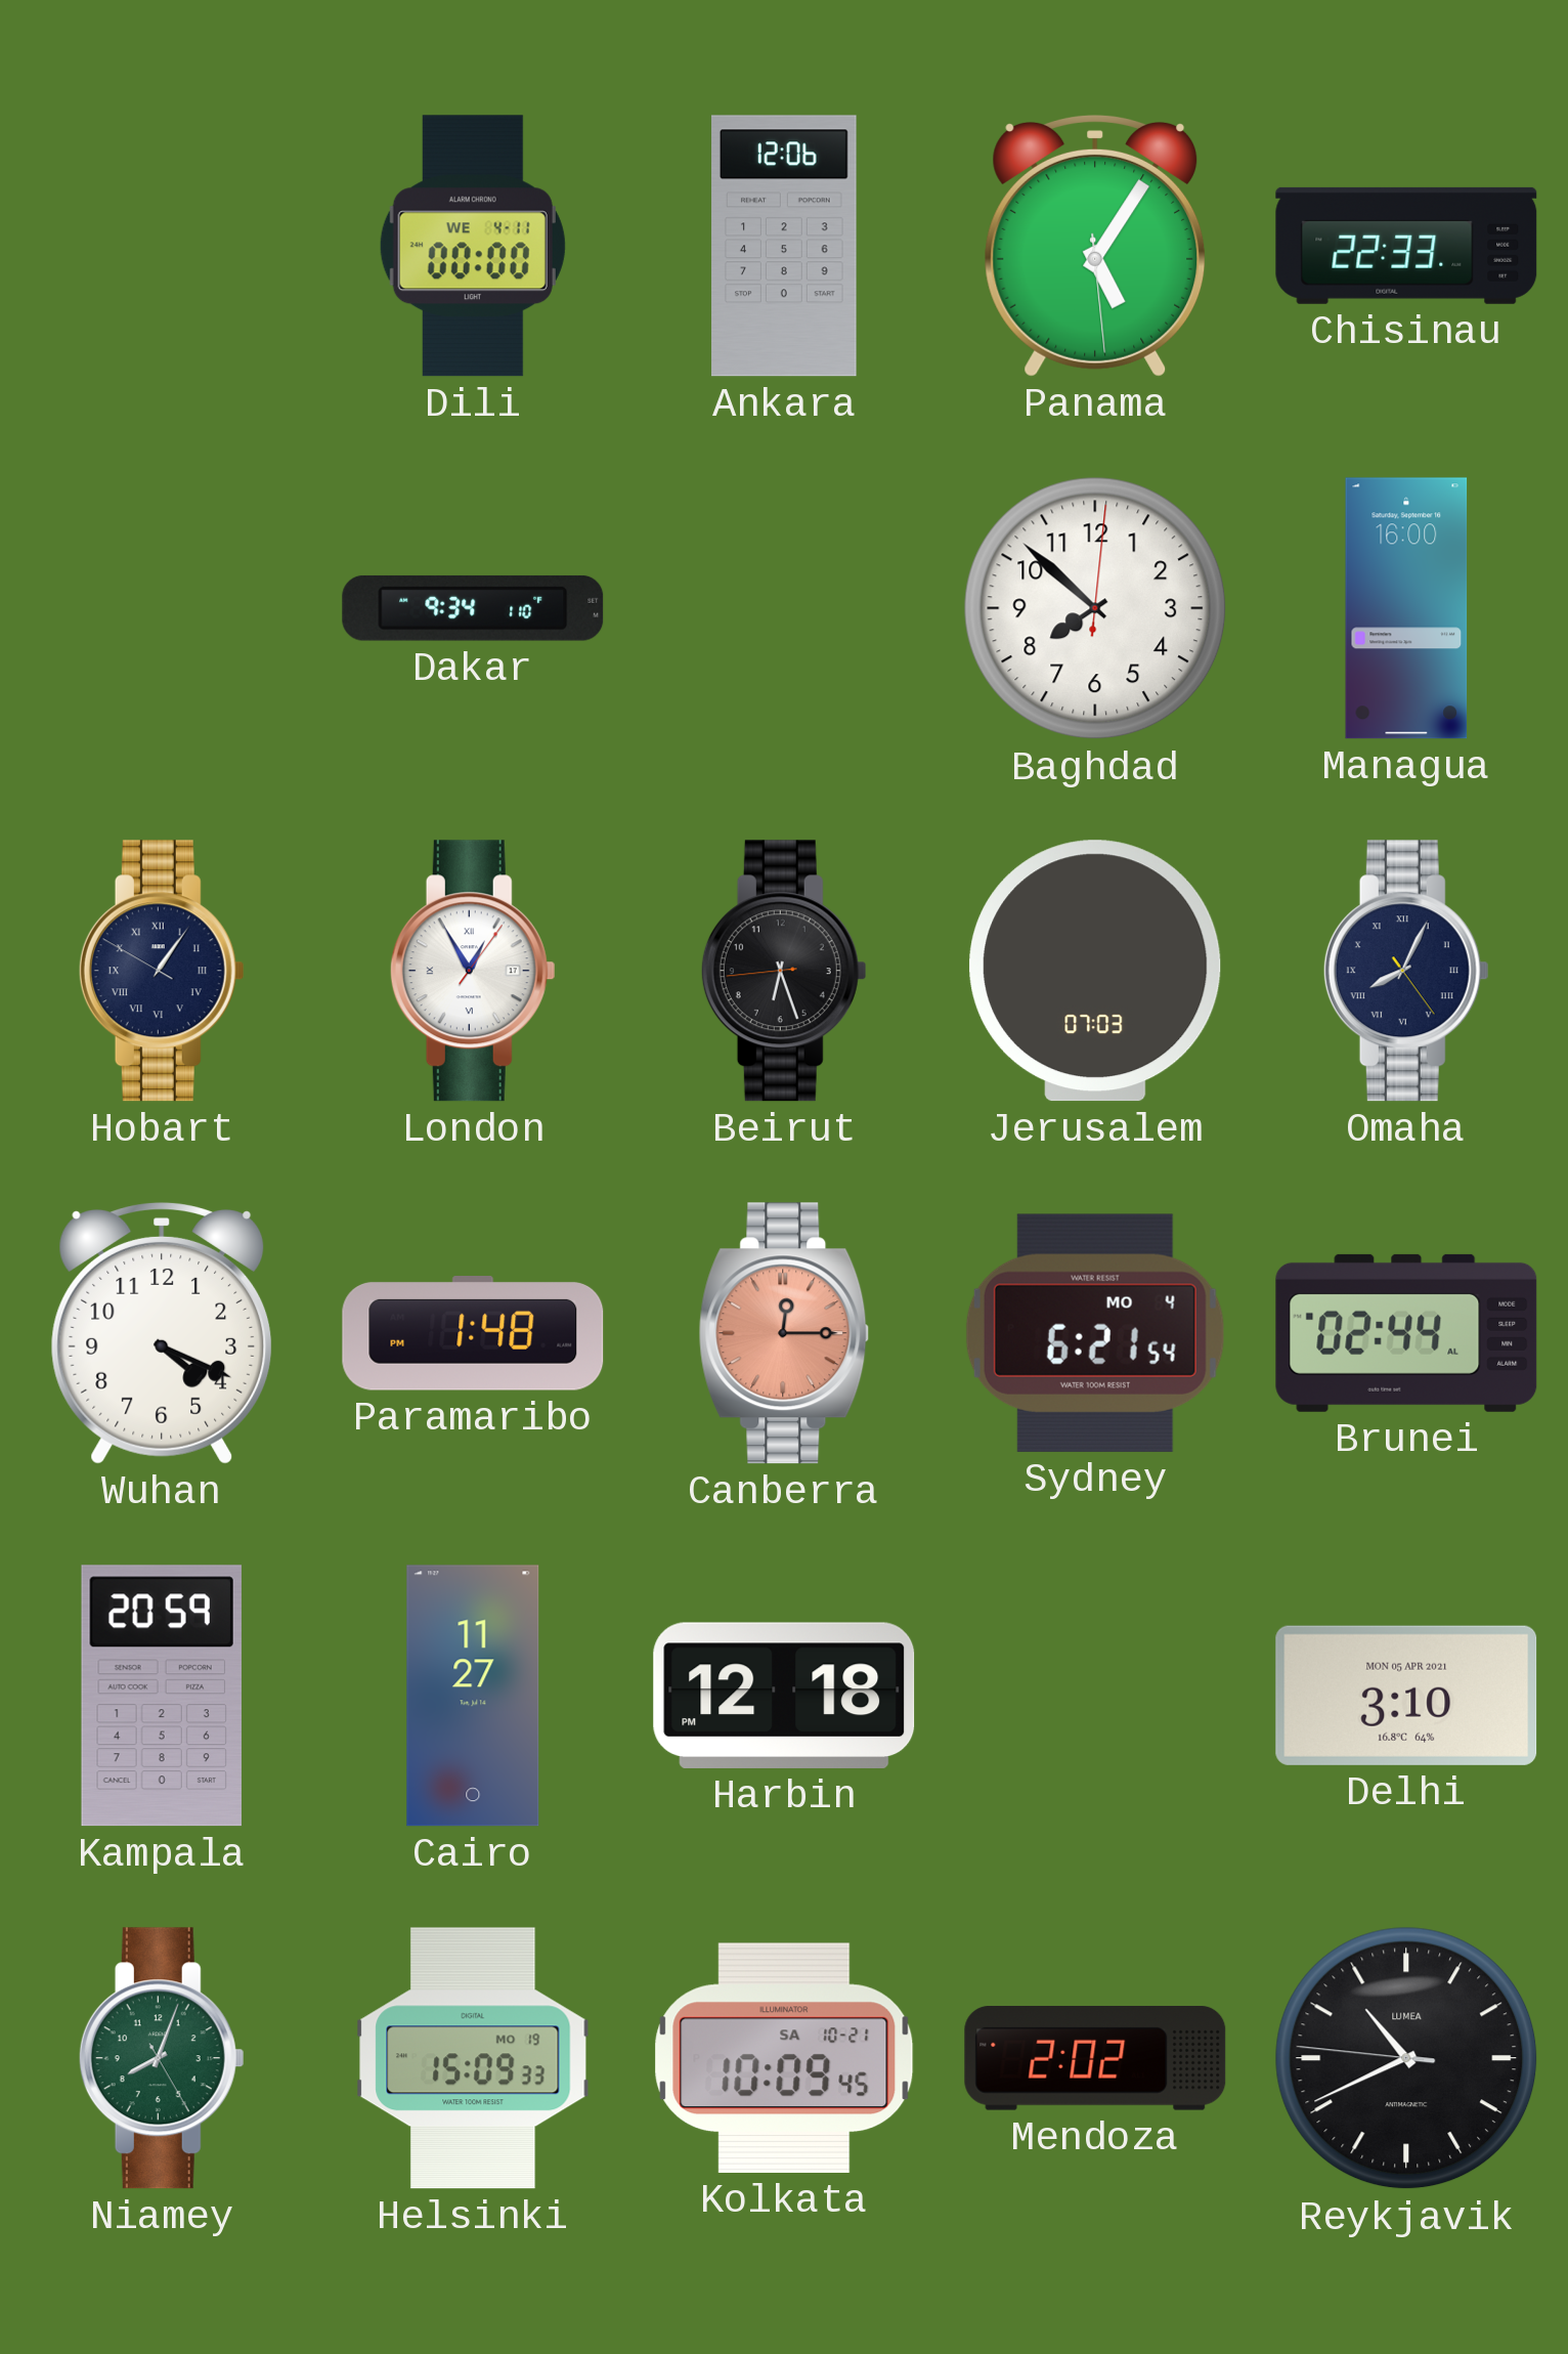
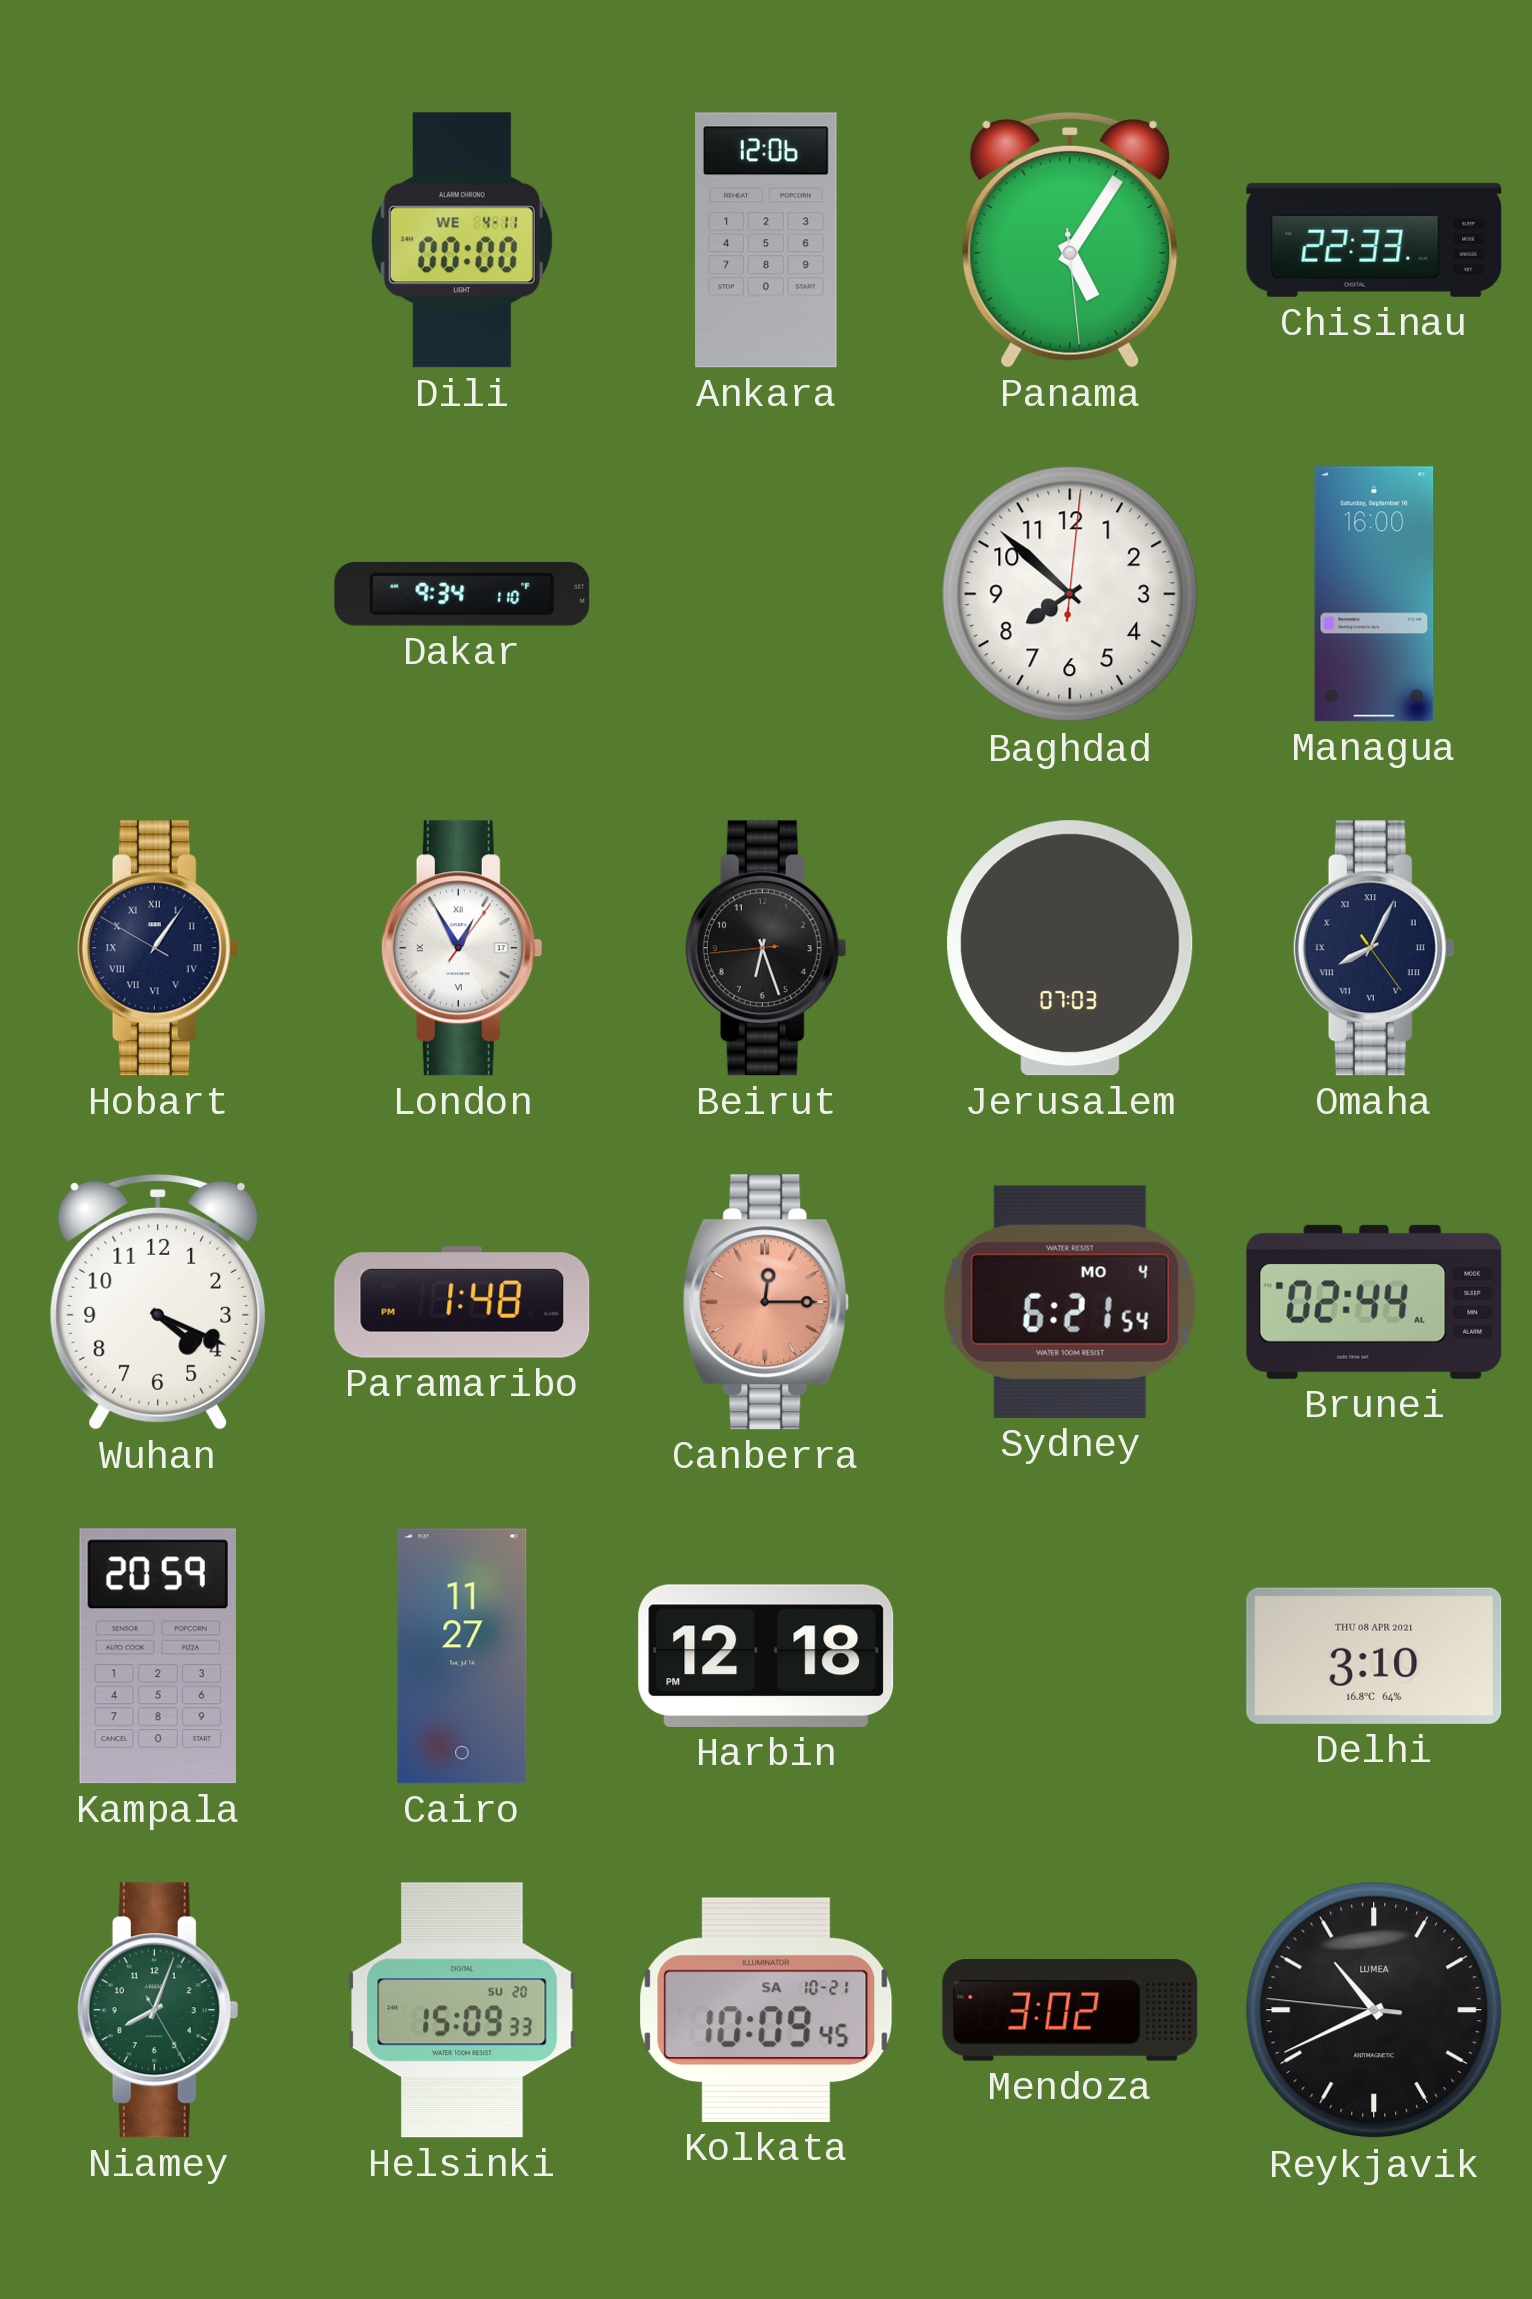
Delhi date: MON 05 APR 2021 -> THU 08 APR 2021
Helsinki date: MO 19 -> SU 20
Mendoza: 2:02 -> 3:02
